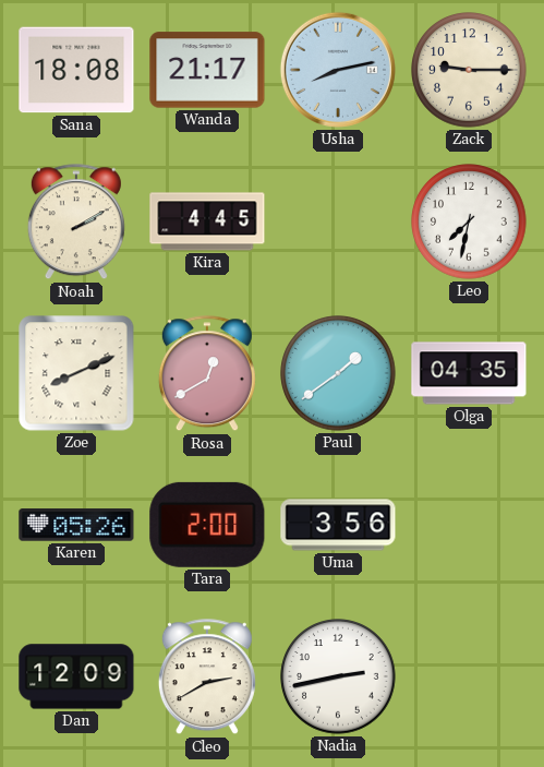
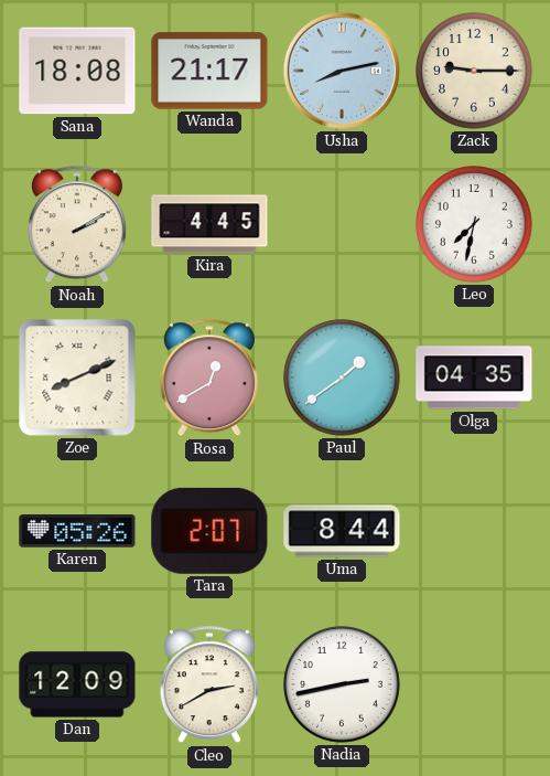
Tara: 2:00 -> 2:07
Uma: 3:56 -> 8:44
